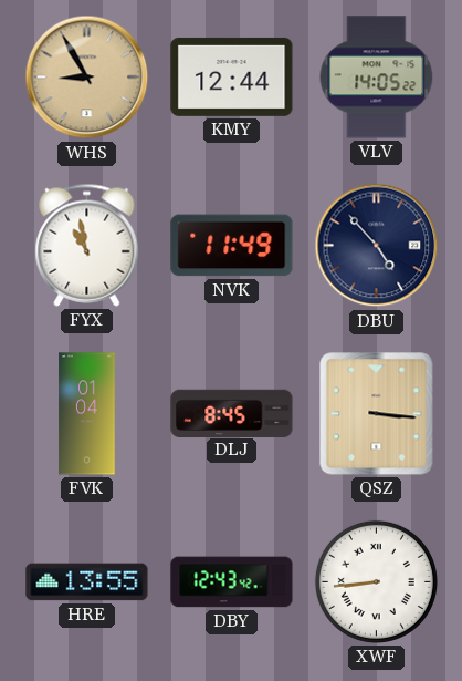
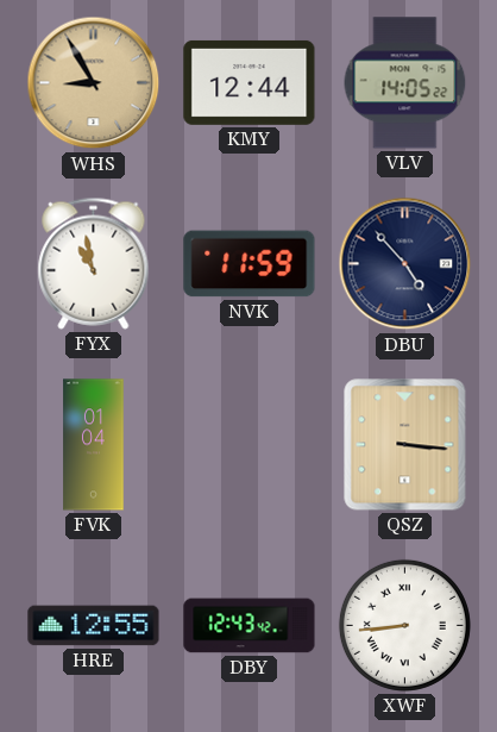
NVK: 11:49 -> 11:59
DLJ: 8:45 -> none
HRE: 13:55 -> 12:55
